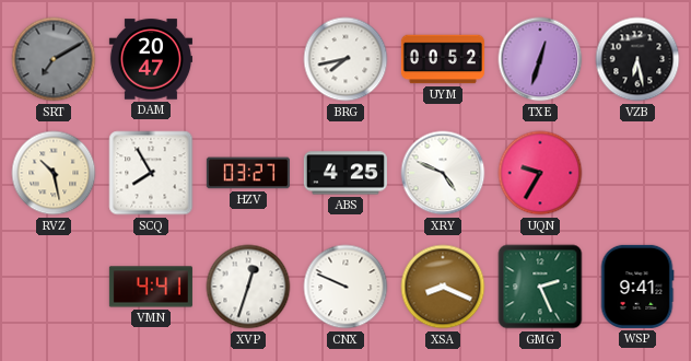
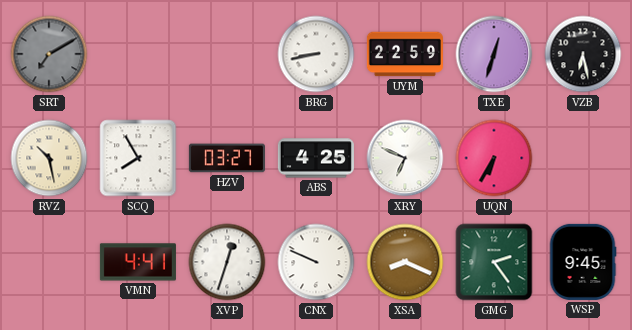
DAM: 20:47 -> none
BRG: 7:43 -> 8:43
UYM: 00:52 -> 22:59
XRY: 4:49 -> 6:49
UQN: 9:35 -> 6:35
GMG: 2:26 -> 2:24
WSP: 9:41 -> 9:45
